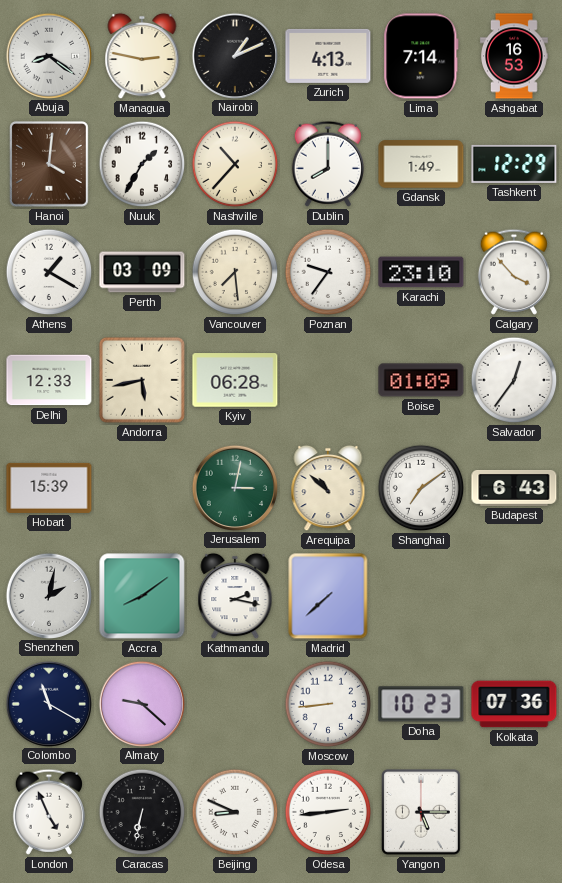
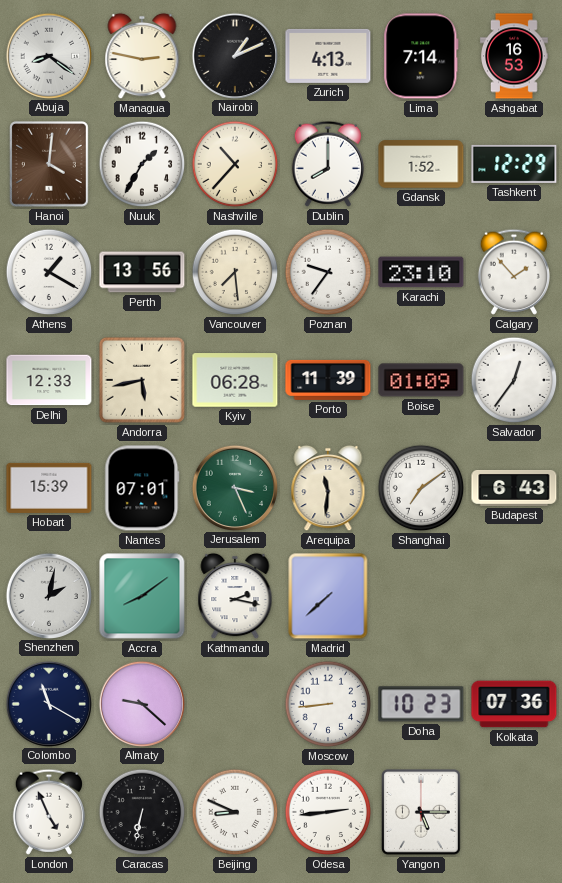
Gdansk: 1:49 -> 1:52
Perth: 03:09 -> 13:56
Calgary: 3:53 -> 1:53
Porto: none -> 11:39
Nantes: none -> 07:01
Jerusalem: 3:02 -> 3:26
Arequipa: 10:52 -> 11:31
